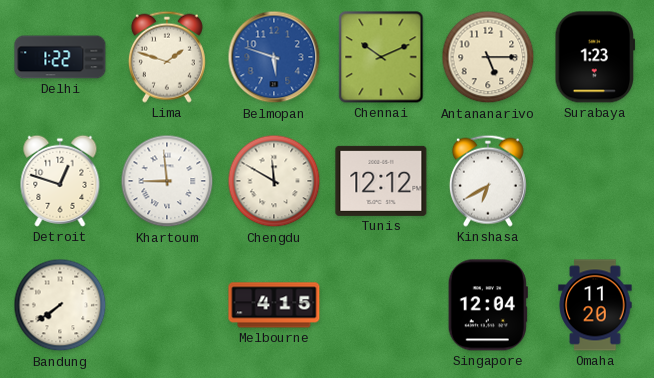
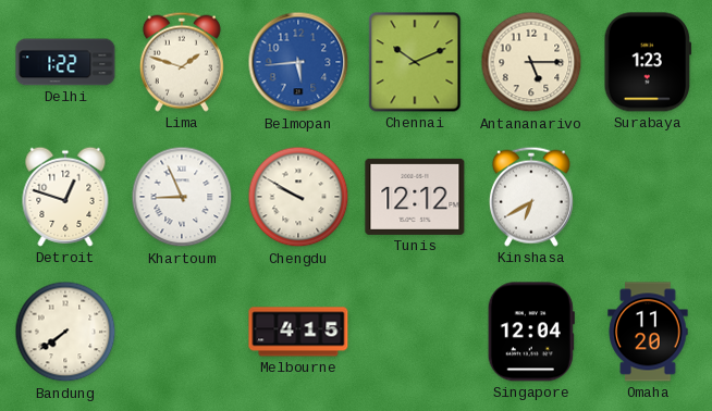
Belmopan: 5:48 -> 5:44
Khartoum: 8:59 -> 8:56
Chengdu: 11:50 -> 9:50
